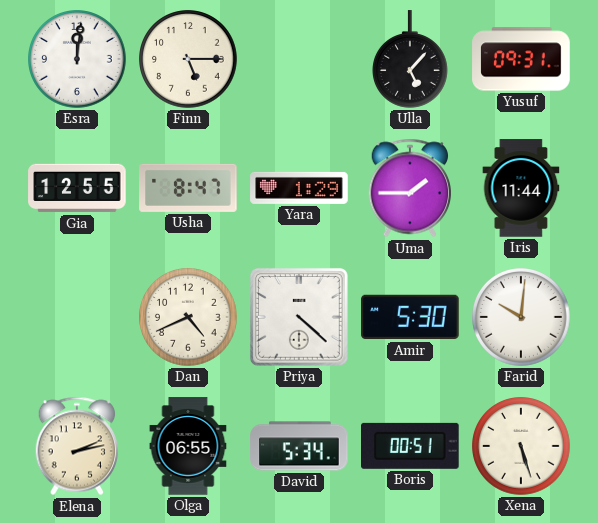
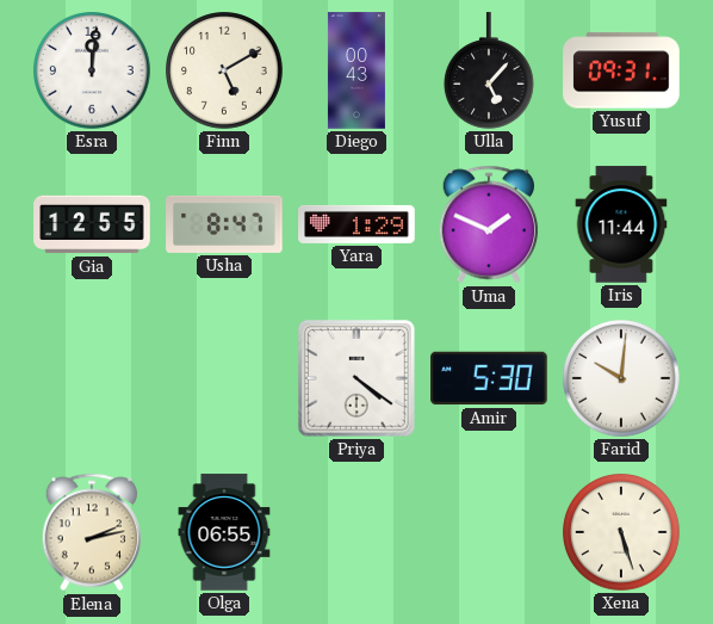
Finn: 5:15 -> 5:10
Diego: none -> 00:43
Uma: 1:45 -> 1:49
Dan: 4:41 -> none
Priya: 4:22 -> 4:21
David: 5:34 -> none
Boris: 00:51 -> none
